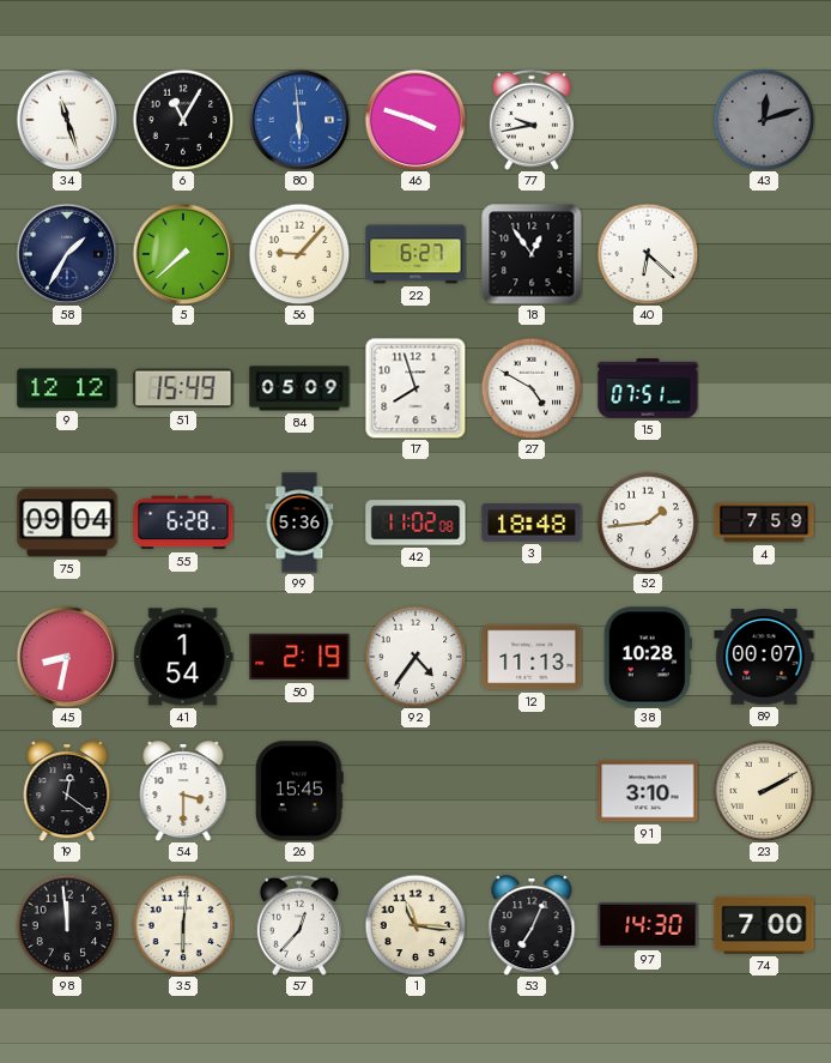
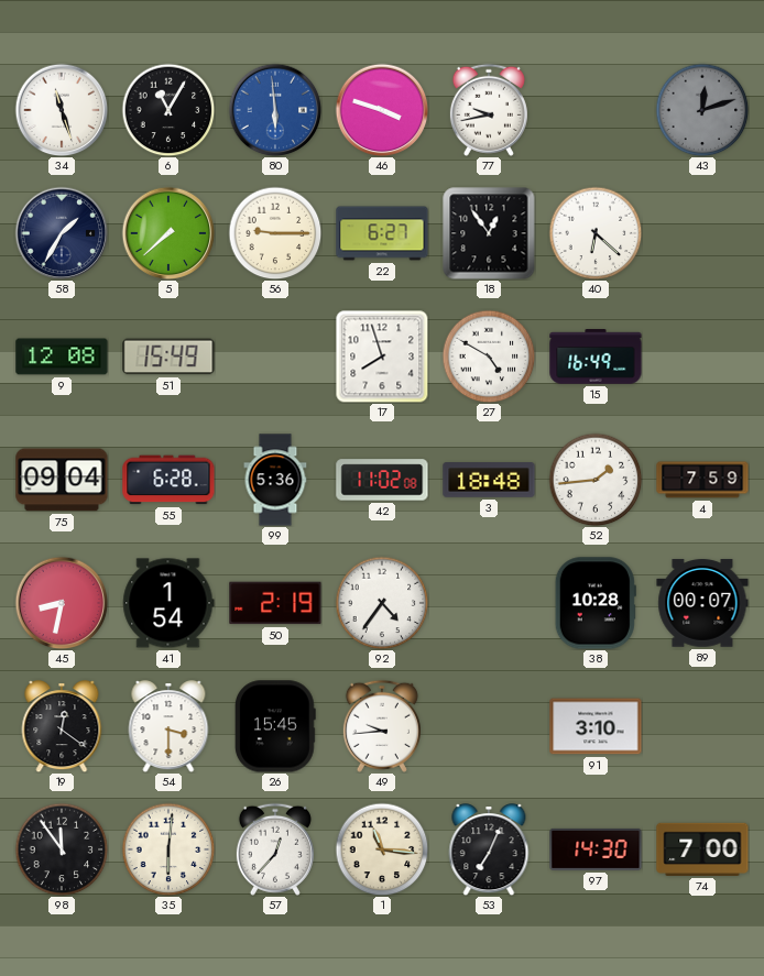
56: 9:07 -> 9:15
9: 12:12 -> 12:08
84: 05:09 -> none
15: 07:51 -> 16:49
12: 11:13 -> none
49: none -> 9:44
23: 2:10 -> none
98: 11:59 -> 11:54
